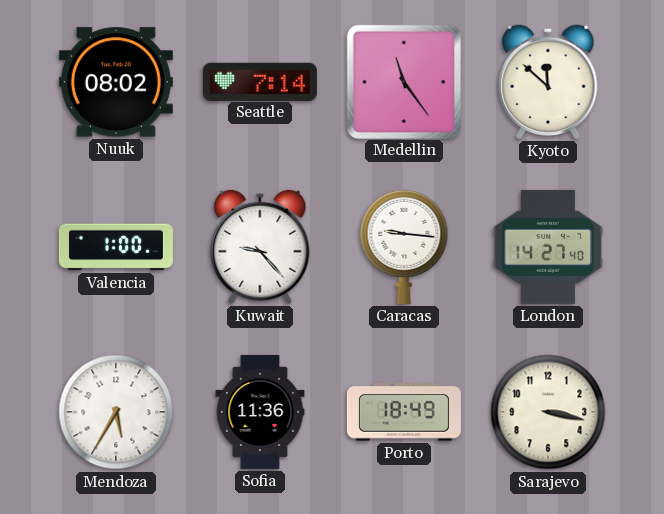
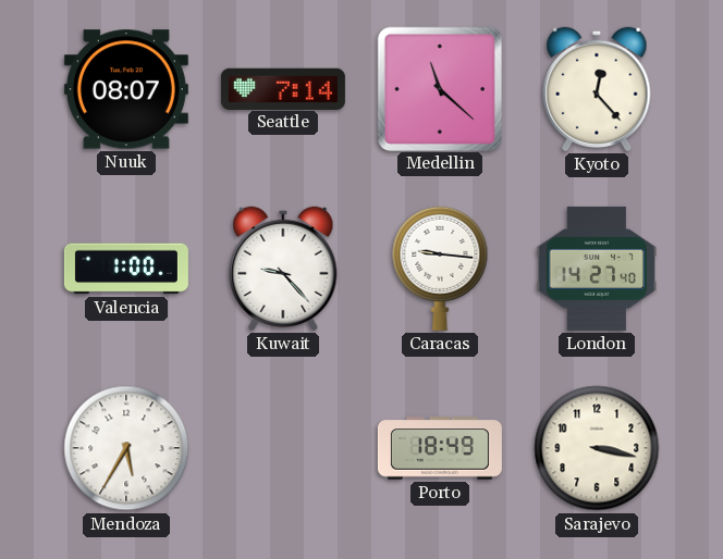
Nuuk: 08:02 -> 08:07
Medellin: 11:24 -> 11:22
Kyoto: 11:52 -> 12:23
Sofia: 11:36 -> none
